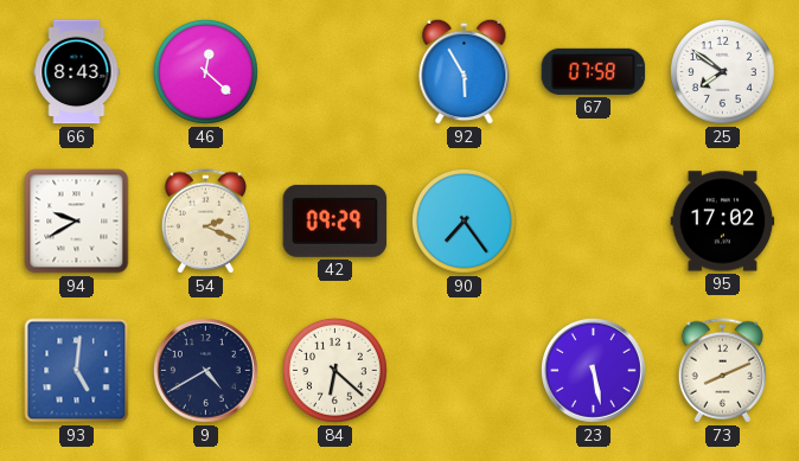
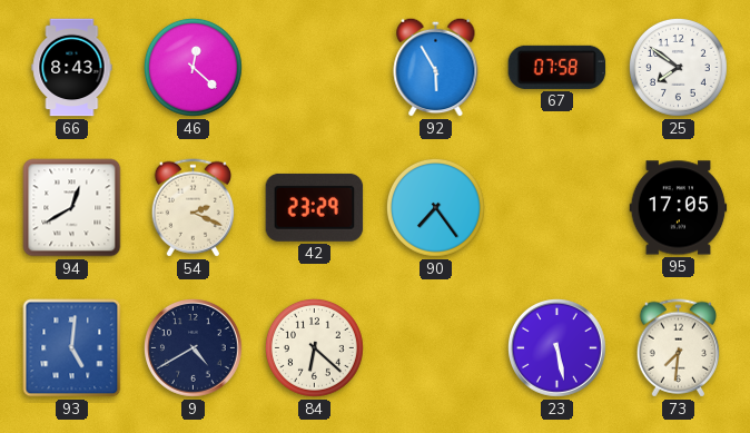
94: 9:40 -> 12:40
42: 09:29 -> 23:29
95: 17:02 -> 17:05
73: 8:11 -> 7:31
